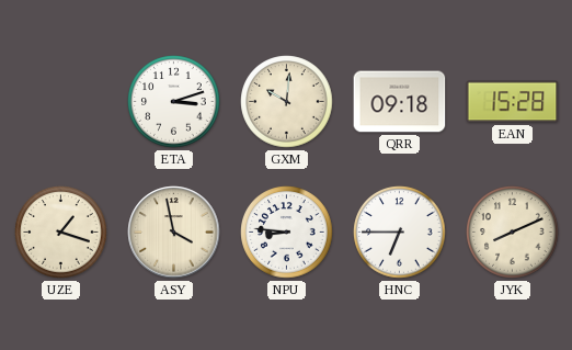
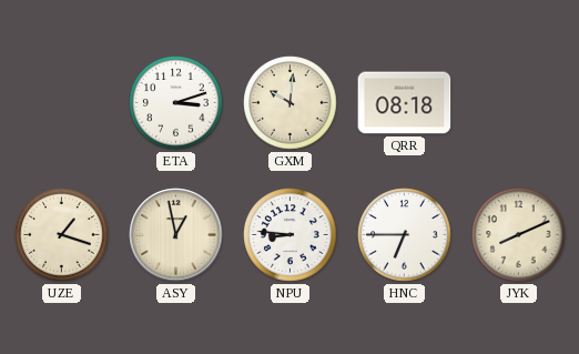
QRR: 09:18 -> 08:18
EAN: 15:28 -> none
ASY: 3:58 -> 12:58
